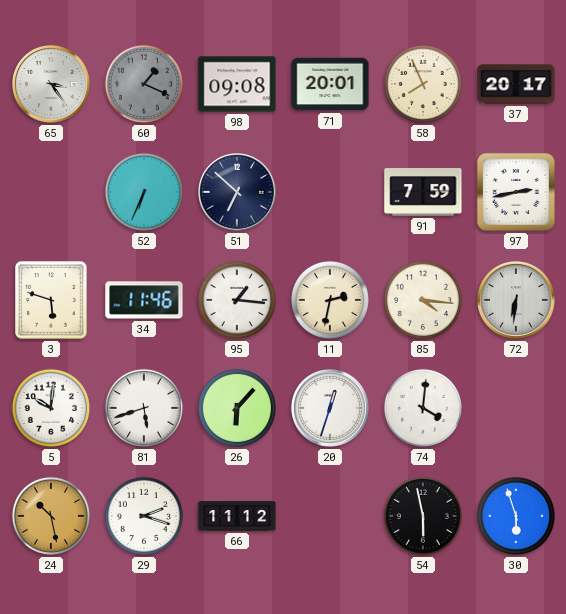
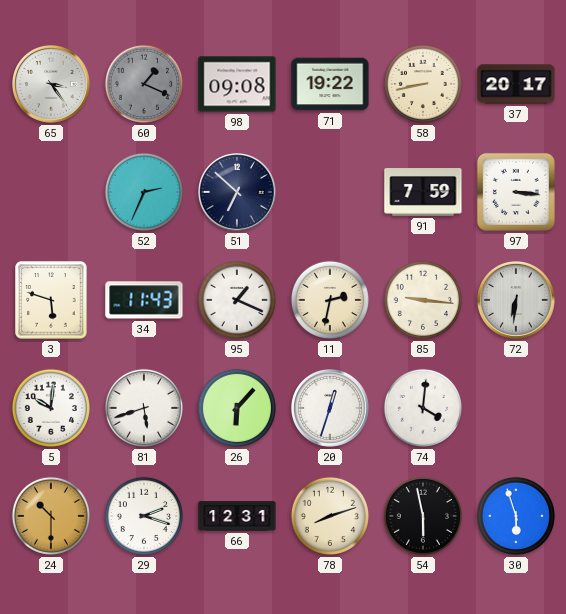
71: 20:01 -> 19:22
58: 7:56 -> 8:43
52: 6:34 -> 2:34
97: 2:43 -> 3:16
34: 11:46 -> 11:43
95: 1:16 -> 1:19
85: 4:16 -> 9:16
24: 10:28 -> 10:30
66: 11:12 -> 12:31
78: none -> 8:12
